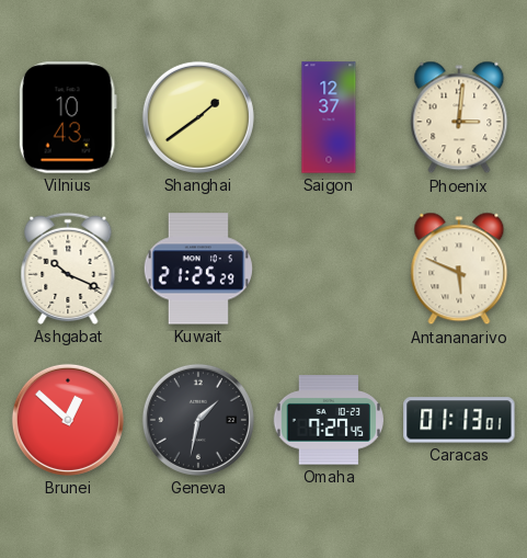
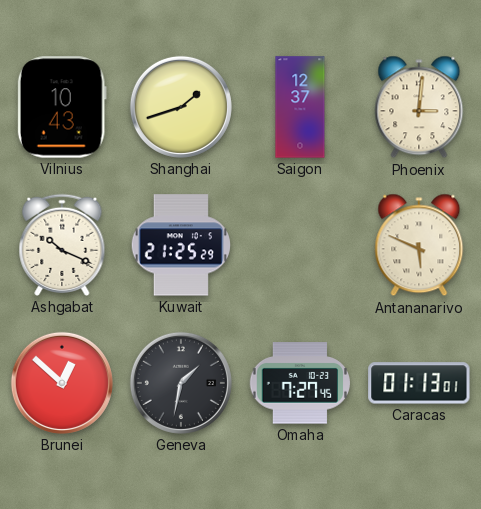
Shanghai: 1:39 -> 1:42
